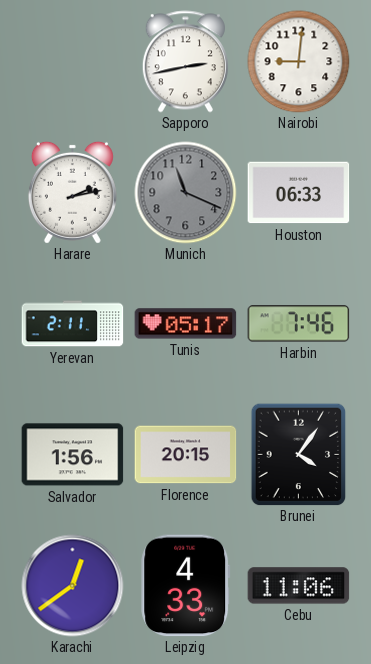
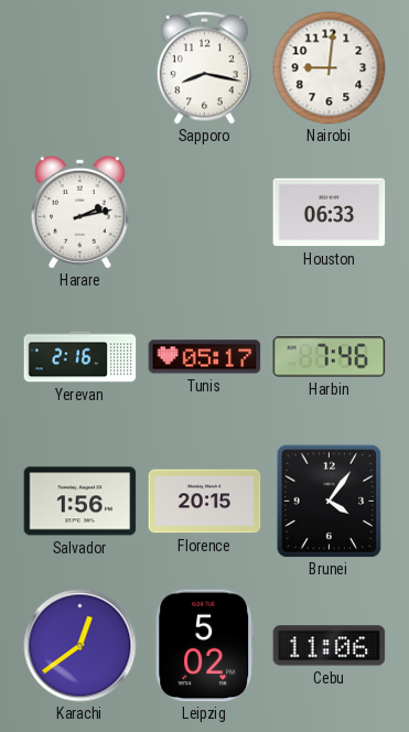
Sapporo: 2:43 -> 8:17
Munich: 11:19 -> none
Yerevan: 2:11 -> 2:16
Leipzig: 4:33 -> 5:02
